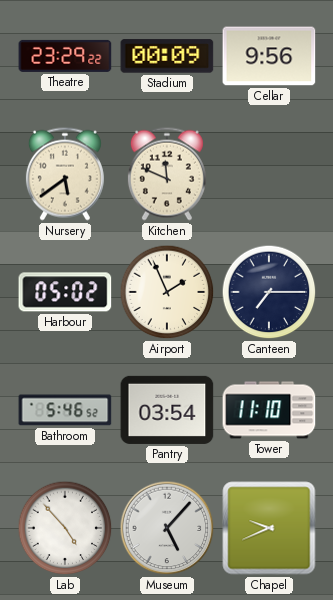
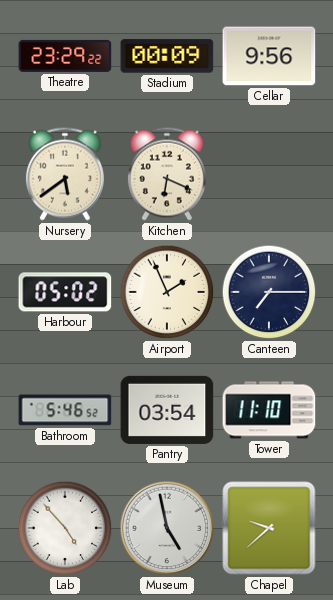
Kitchen: 11:49 -> 6:19
Museum: 5:07 -> 4:58
Chapel: 9:41 -> 9:38
